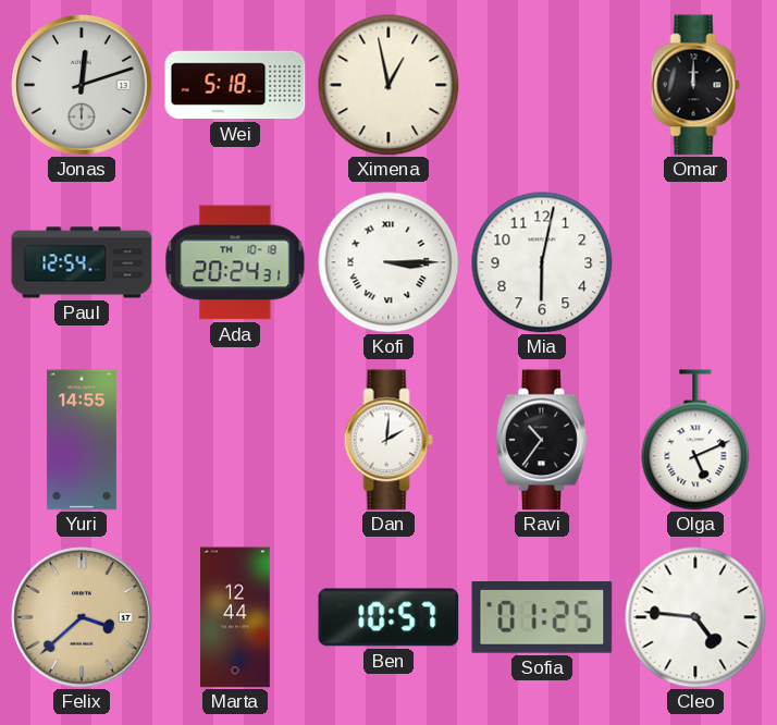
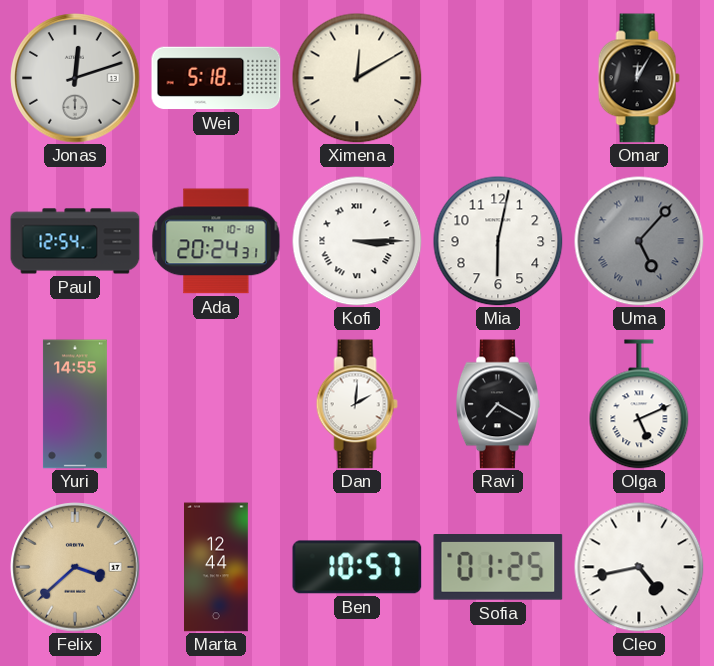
Ximena: 12:58 -> 12:10
Omar: 12:00 -> 12:05
Uma: none -> 5:07
Ravi: 10:36 -> 7:20
Cleo: 4:46 -> 4:43
